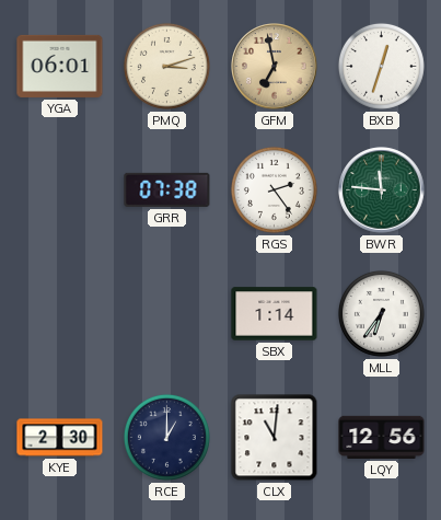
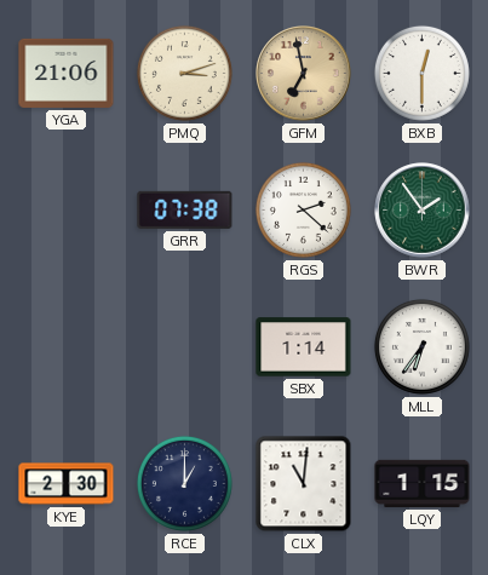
YGA: 06:01 -> 21:06
BXB: 12:33 -> 12:30
RGS: 2:24 -> 2:22
BWR: 11:46 -> 1:54
LQY: 12:56 -> 1:15
